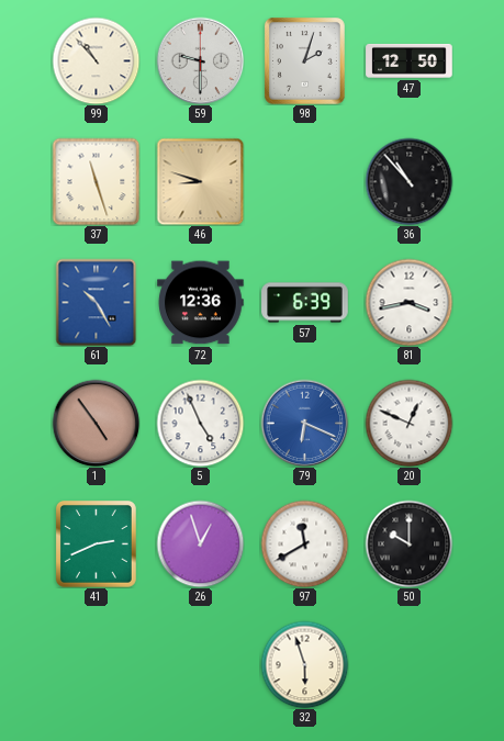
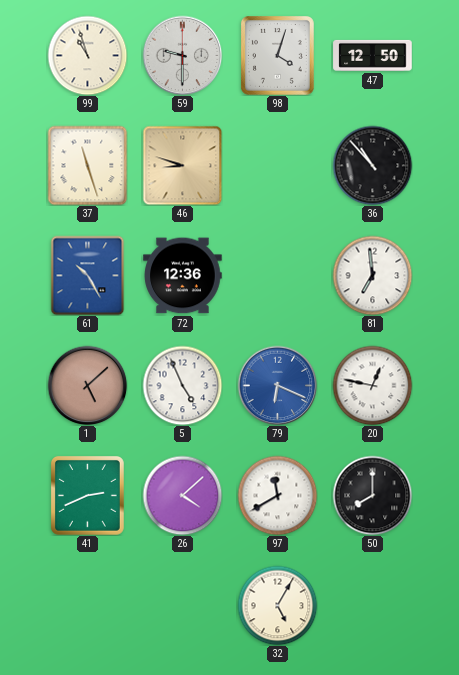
99: 10:53 -> 10:57
98: 2:03 -> 4:03
57: 6:39 -> none
81: 3:43 -> 6:59
1: 4:54 -> 5:08
20: 12:49 -> 12:47
26: 12:57 -> 4:08
50: 10:00 -> 8:00
32: 5:57 -> 5:05
